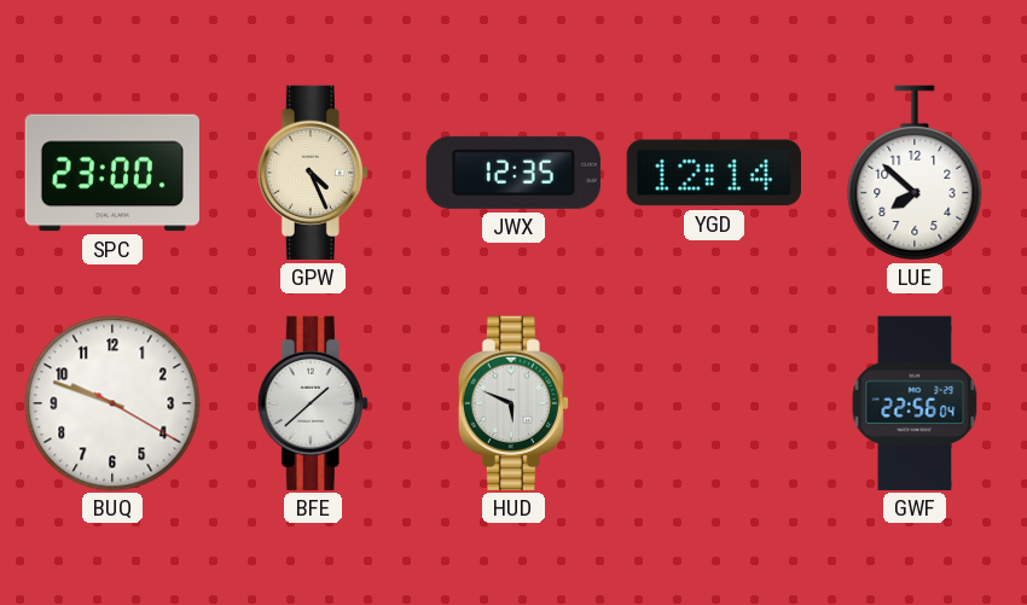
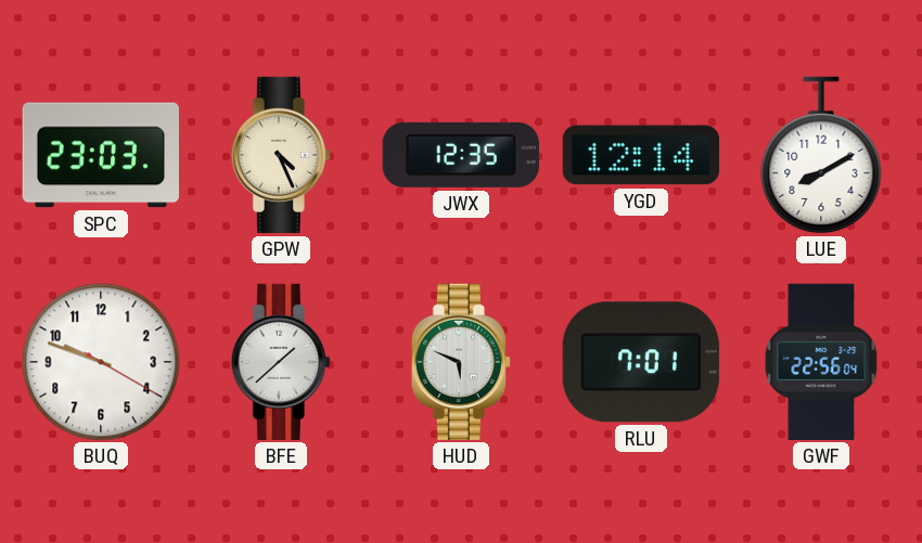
SPC: 23:00 -> 23:03
LUE: 7:52 -> 8:10
RLU: none -> 7:01
